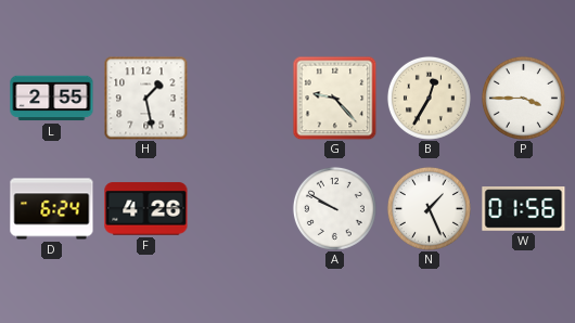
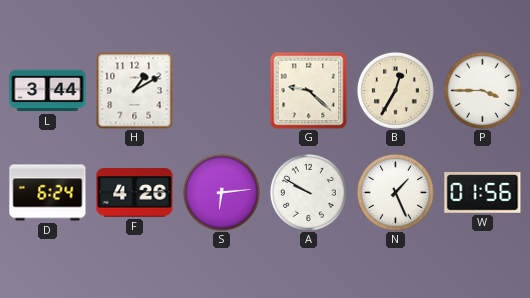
L: 2:55 -> 3:44
H: 1:28 -> 1:10
G: 9:23 -> 9:22
S: none -> 6:14
